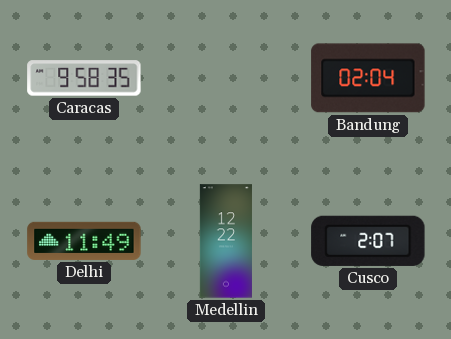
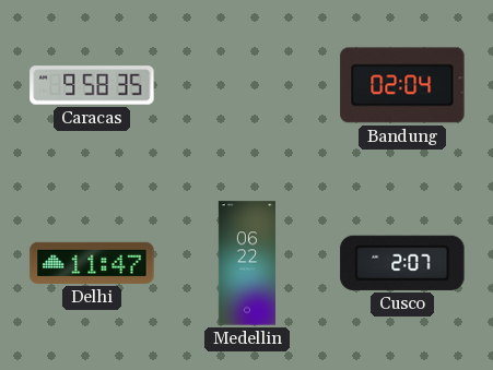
Delhi: 11:49 -> 11:47
Medellin: 12:22 -> 06:22
